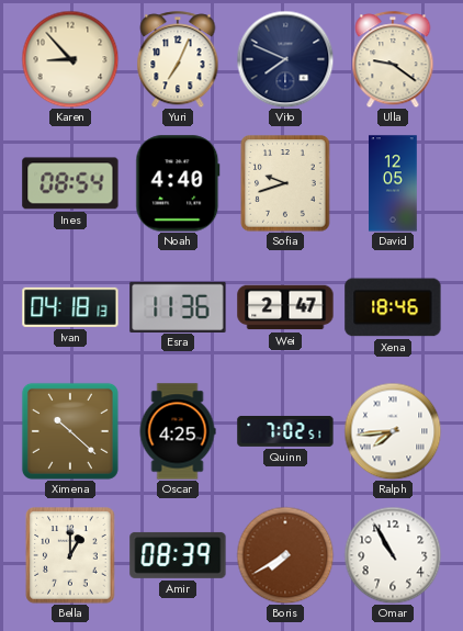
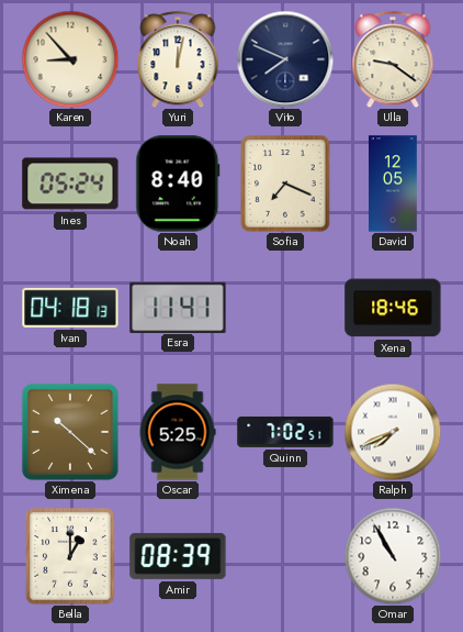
Yuri: 7:04 -> 12:02
Ines: 08:54 -> 05:24
Noah: 4:40 -> 8:40
Sofia: 9:42 -> 7:19
Esra: 11:36 -> 11:41
Wei: 2:47 -> none
Oscar: 4:25 -> 5:25
Ralph: 7:44 -> 7:41
Boris: 7:40 -> none
